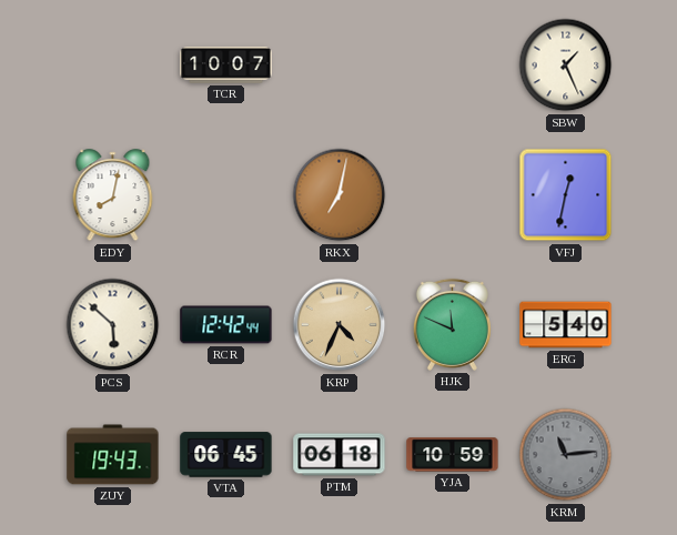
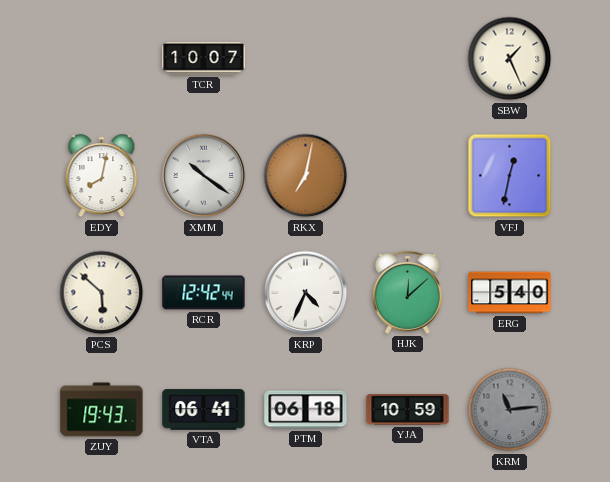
XMM: none -> 10:21
KRP dial: champagne -> white
HJK: 11:49 -> 12:08
VTA: 06:45 -> 06:41
